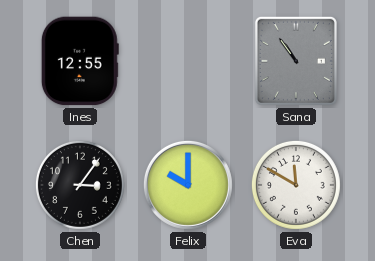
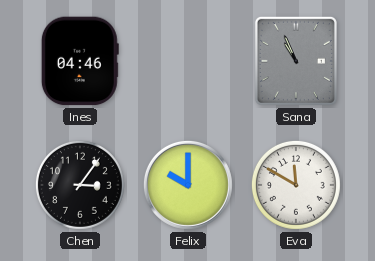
Ines: 12:55 -> 04:46
Sana: 10:54 -> 10:56
